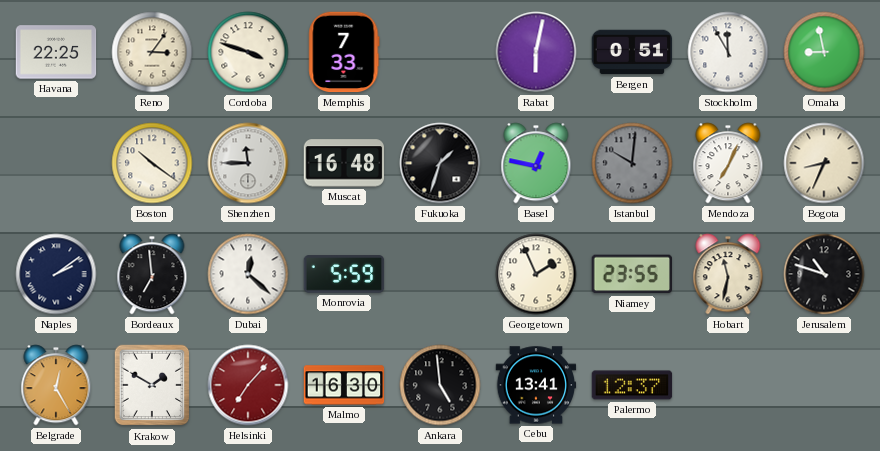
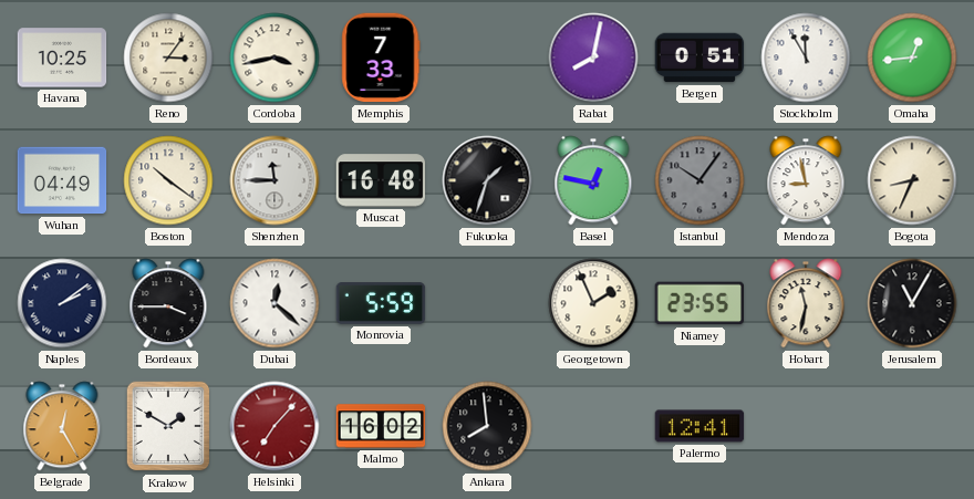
Havana: 22:25 -> 10:25
Cordoba: 3:48 -> 3:43
Rabat: 6:02 -> 8:02
Omaha: 8:58 -> 12:44
Wuhan: none -> 04:49
Istanbul: 10:01 -> 10:06
Mendoza: 7:04 -> 8:58
Bordeaux: 6:59 -> 3:45
Jerusalem: 10:48 -> 11:05
Malmo: 16:30 -> 16:02
Ankara: 4:59 -> 7:59
Cebu: 13:41 -> none
Palermo: 12:37 -> 12:41
